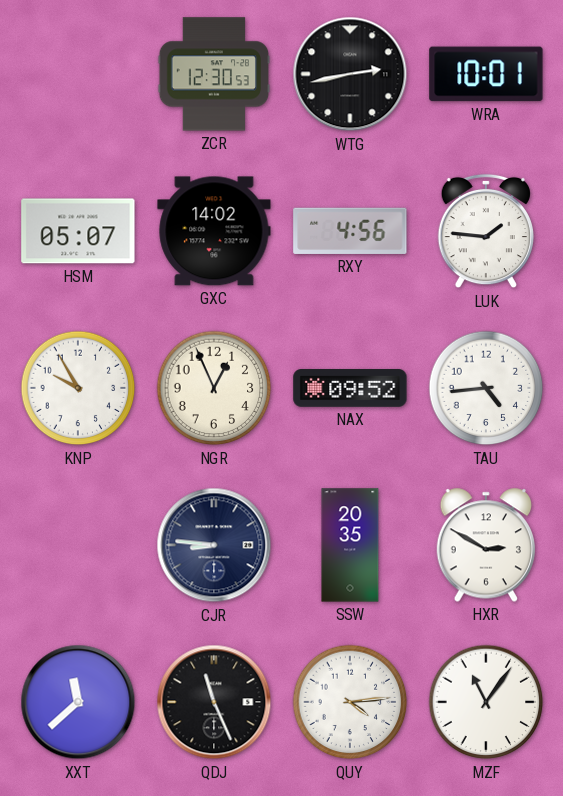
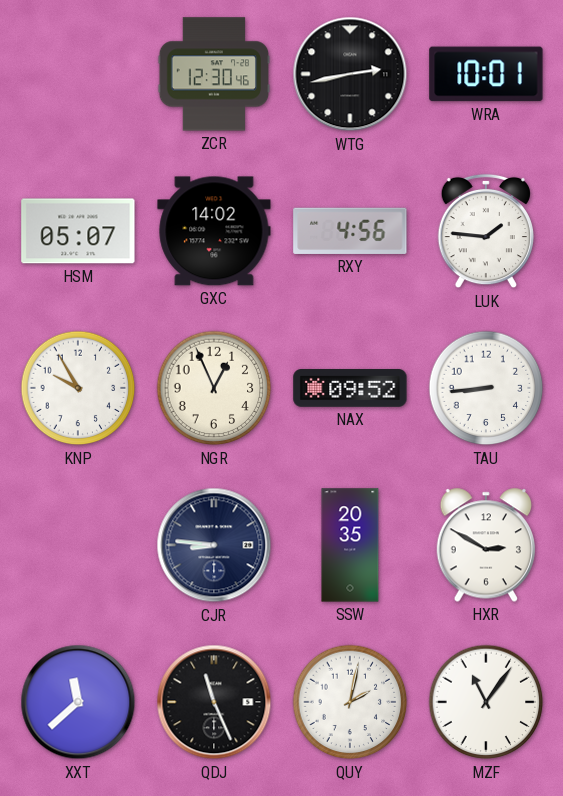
ZCR: 12:30:53 -> 12:30:46
TAU: 4:44 -> 8:44
QUY: 4:14 -> 2:02
